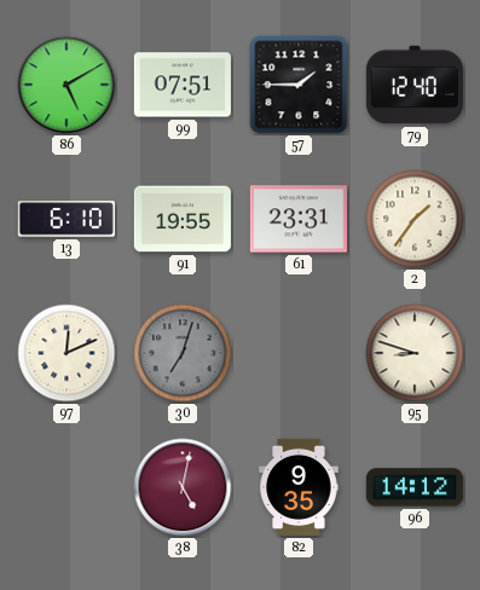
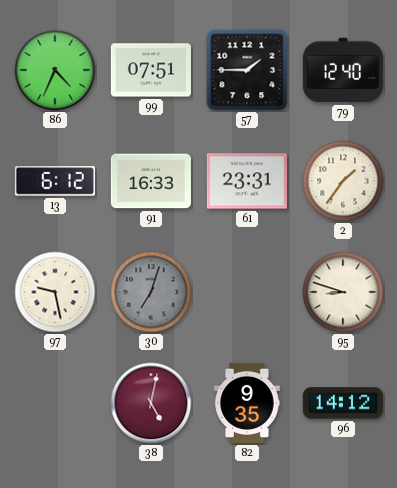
86: 5:10 -> 4:34
13: 6:10 -> 6:12
91: 19:55 -> 16:33
97: 12:11 -> 9:28
